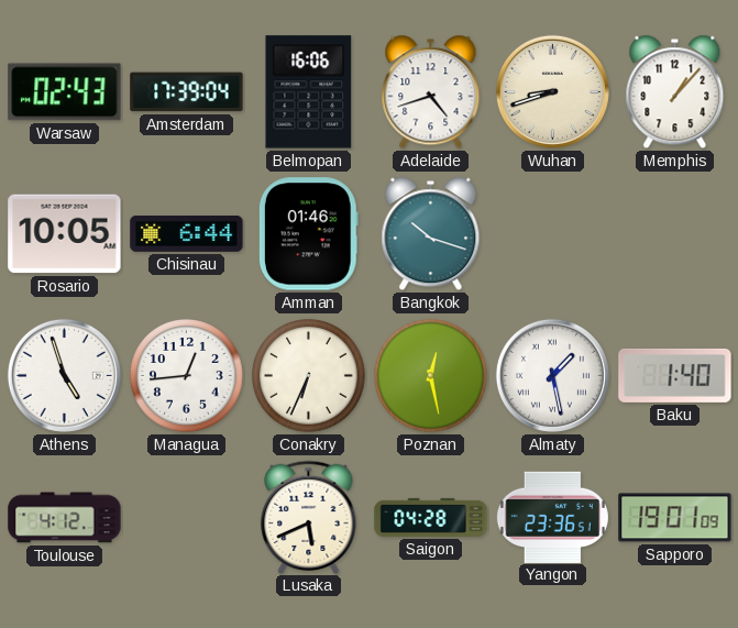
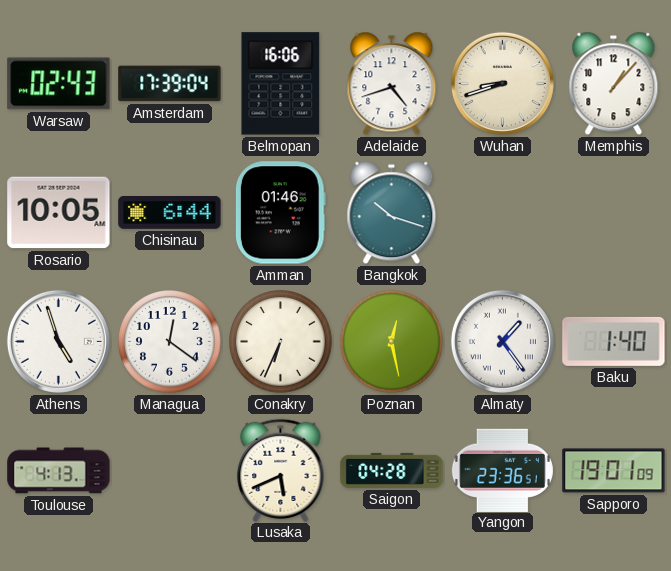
Managua: 12:44 -> 12:21
Almaty: 1:28 -> 1:24
Toulouse: 4:12 -> 4:13
